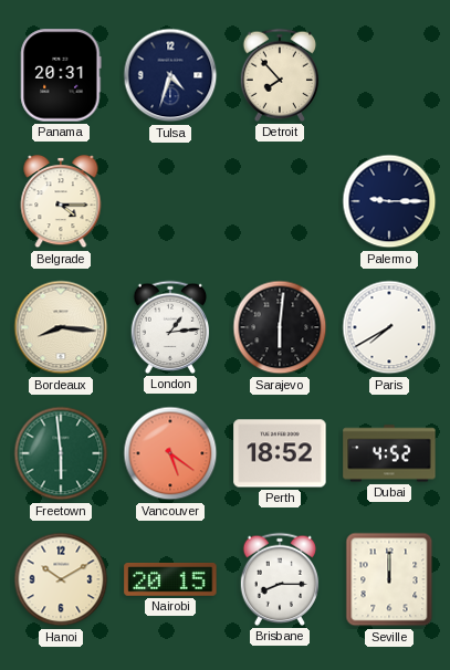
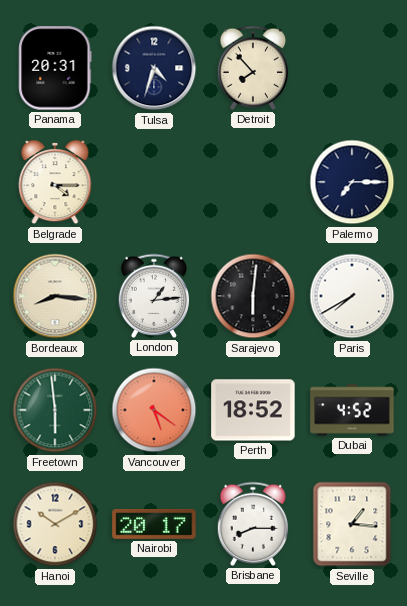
Palermo: 9:15 -> 7:15
Nairobi: 20:15 -> 20:17
Seville: 12:00 -> 1:16
